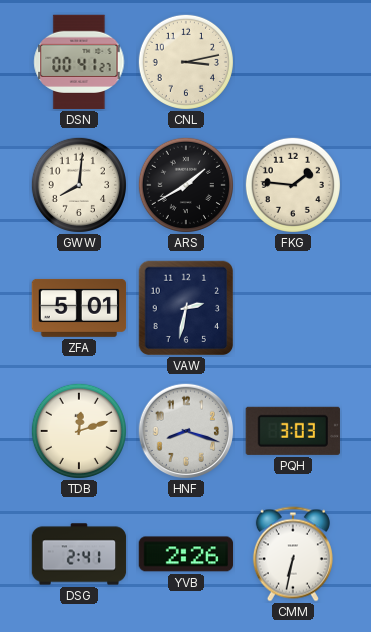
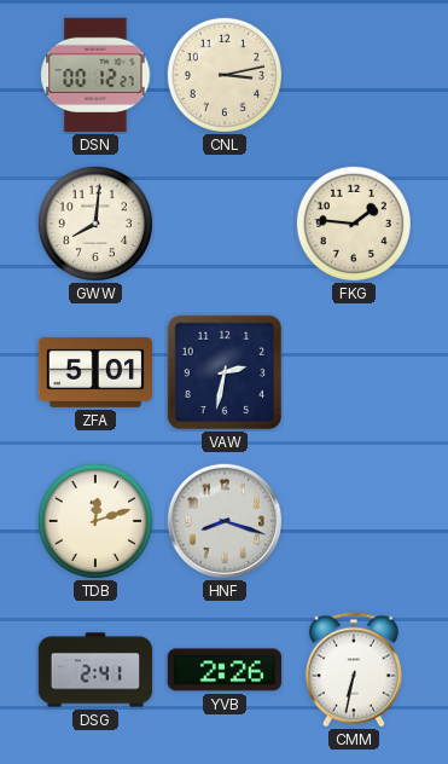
DSN: 00:41 -> 00:12
ARS: 1:40 -> none
PQH: 3:03 -> none
